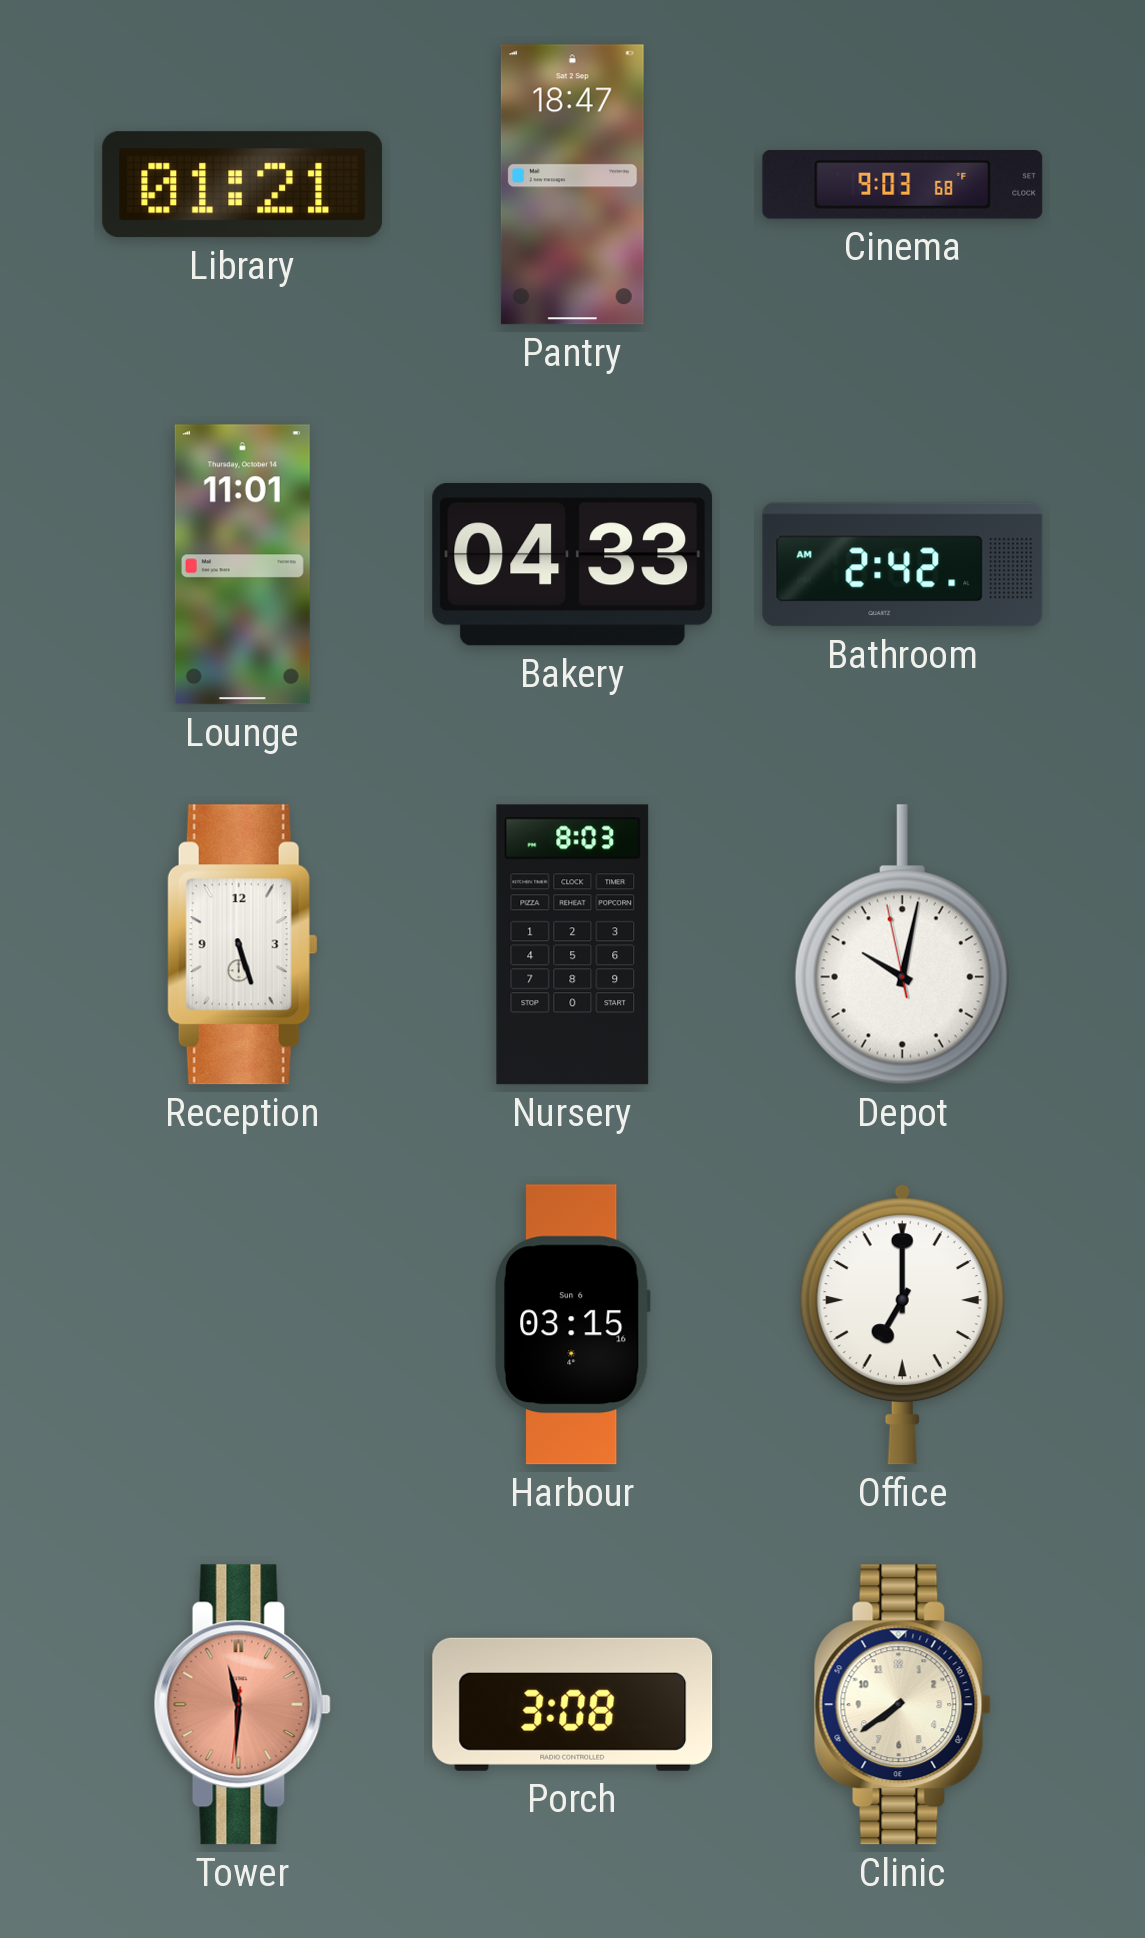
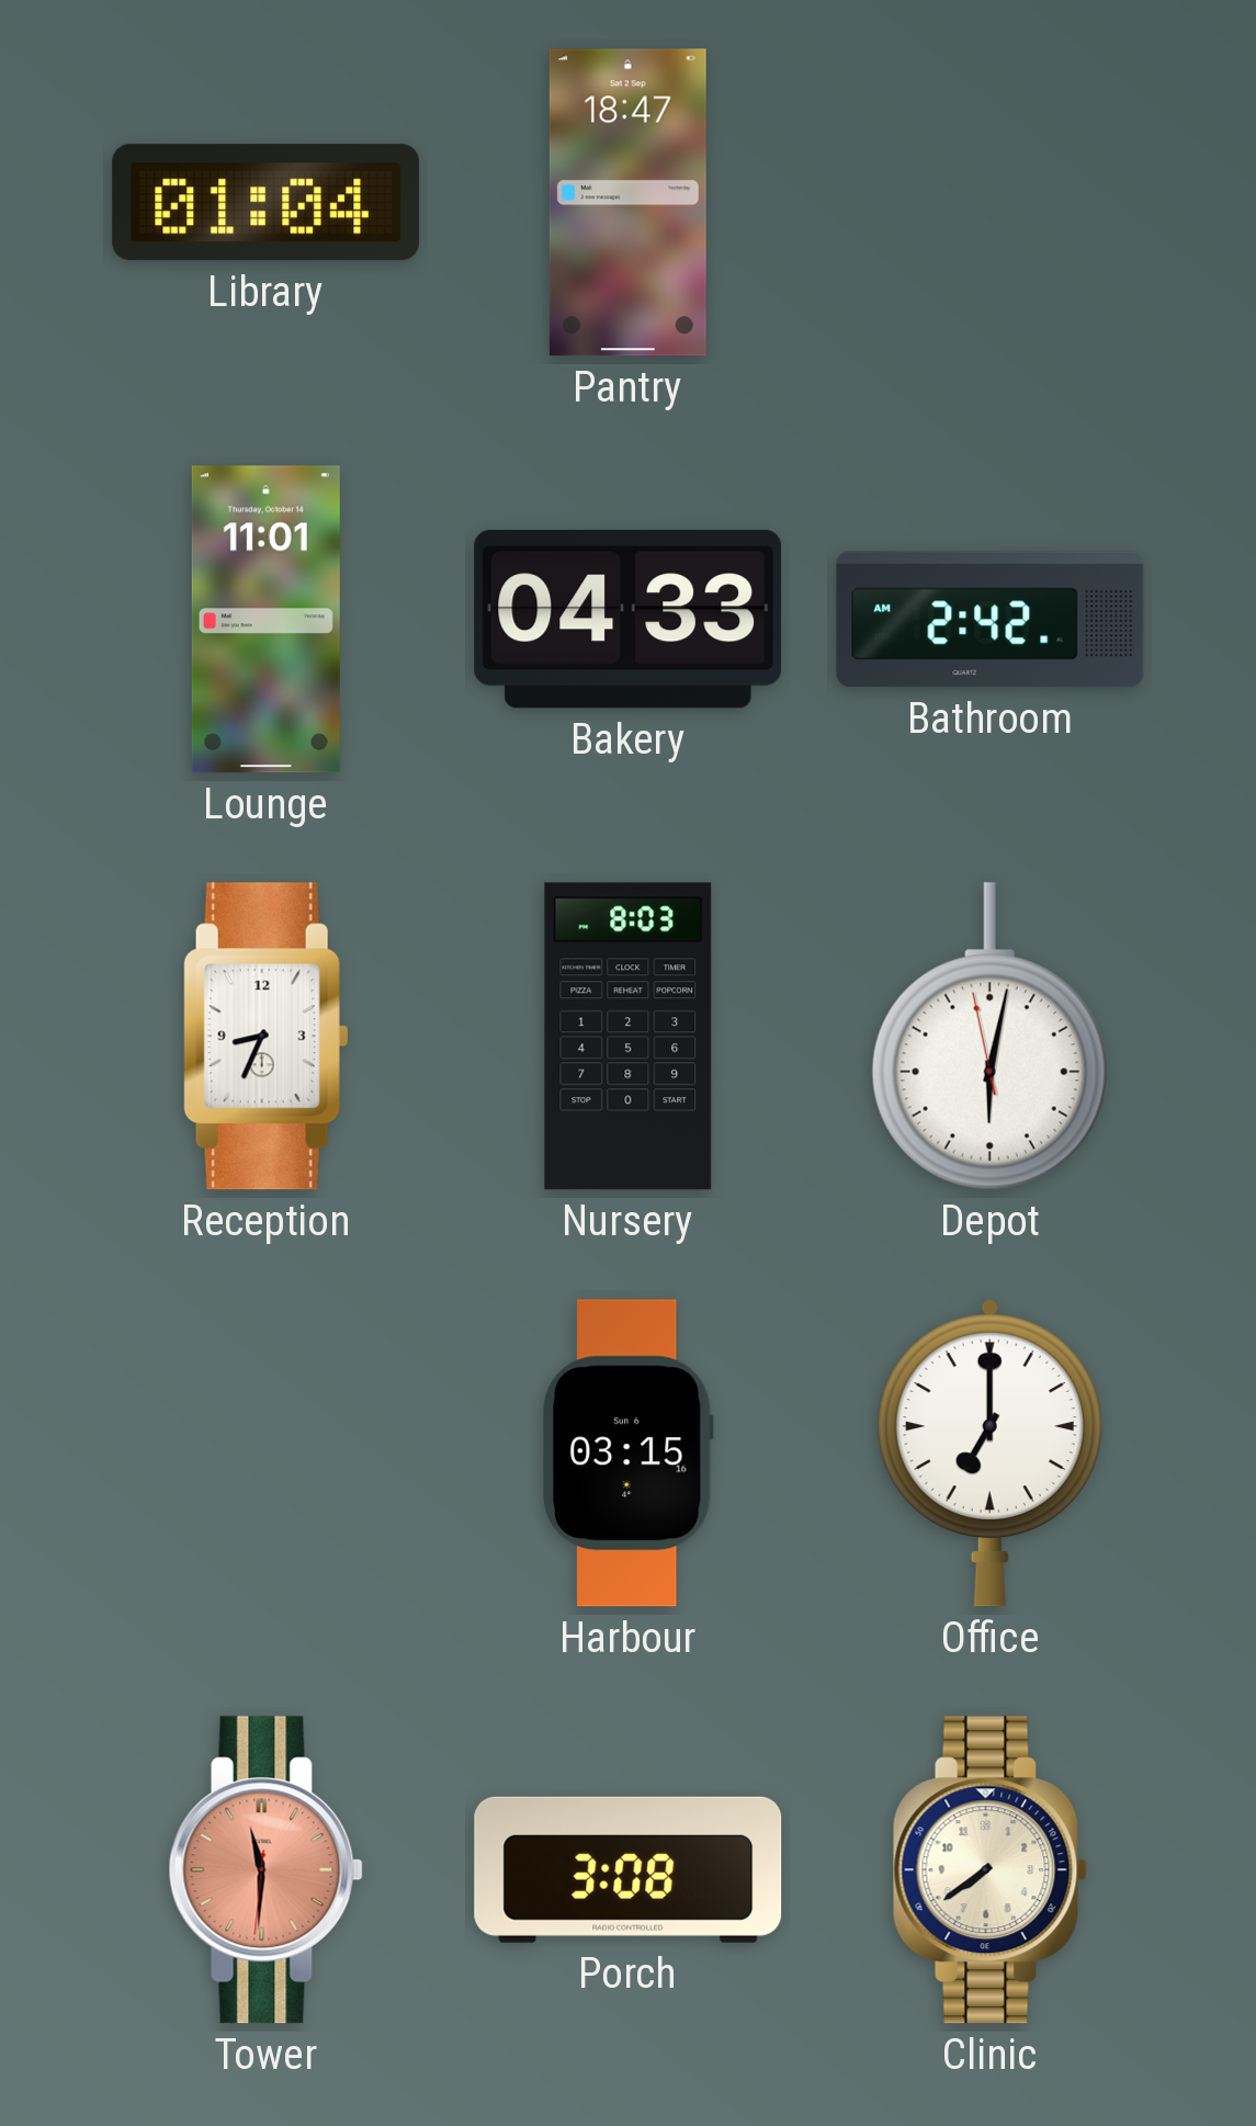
Library: 01:21 -> 01:04
Cinema: 9:03 -> none
Reception: 5:27 -> 8:34
Depot: 10:01 -> 6:01
